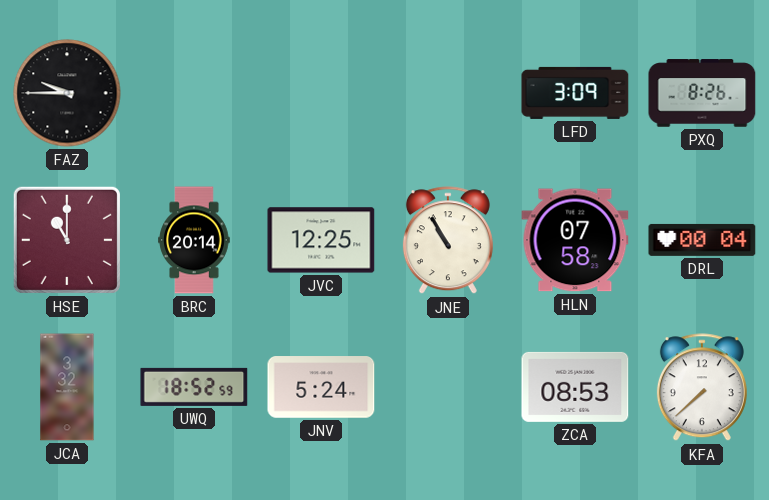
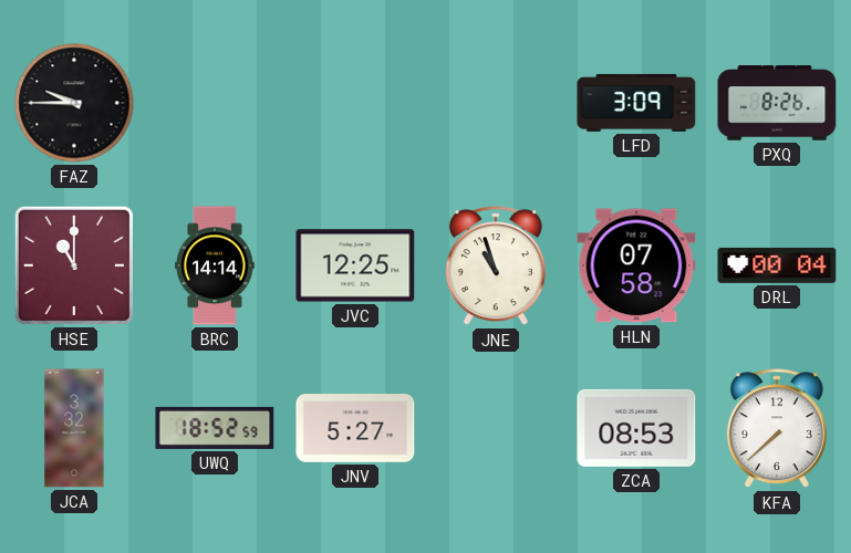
BRC: 20:14 -> 14:14
JNE: 10:55 -> 10:57
JNV: 5:24 -> 5:27
